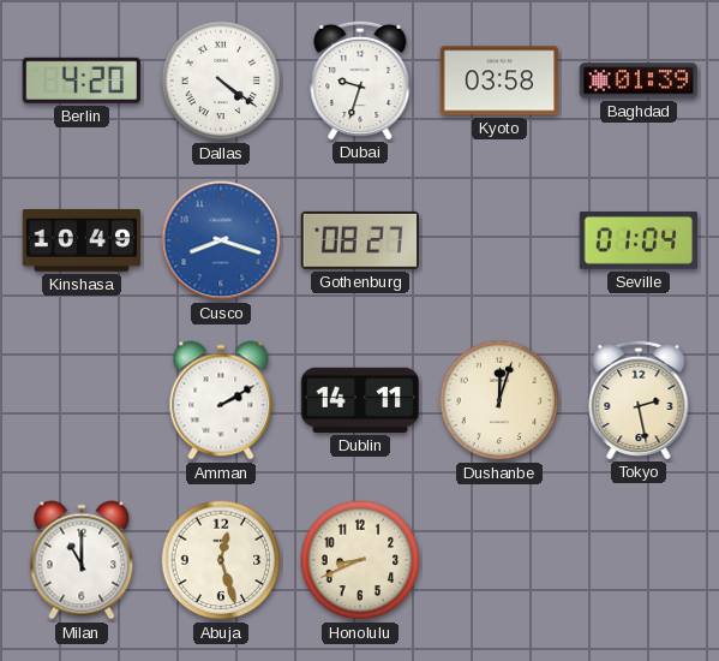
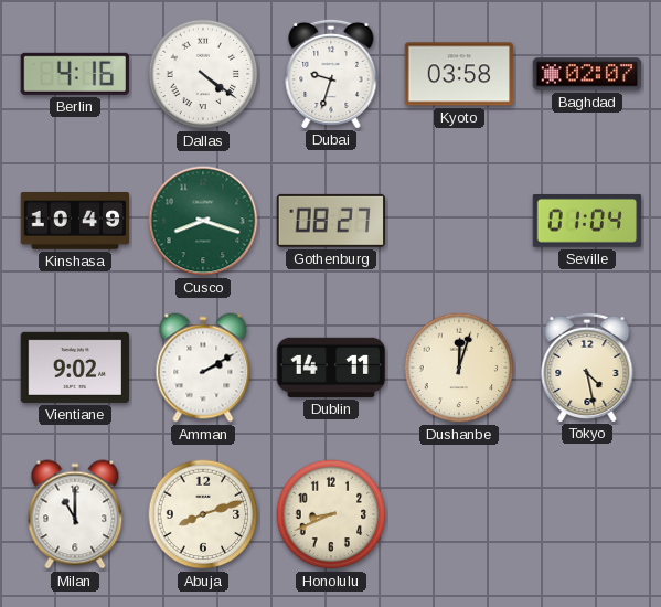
Berlin: 4:20 -> 4:16
Baghdad: 01:39 -> 02:07
Cusco dial: blue -> green
Vientiane: none -> 9:02
Tokyo: 2:28 -> 4:28
Abuja: 12:27 -> 8:12
